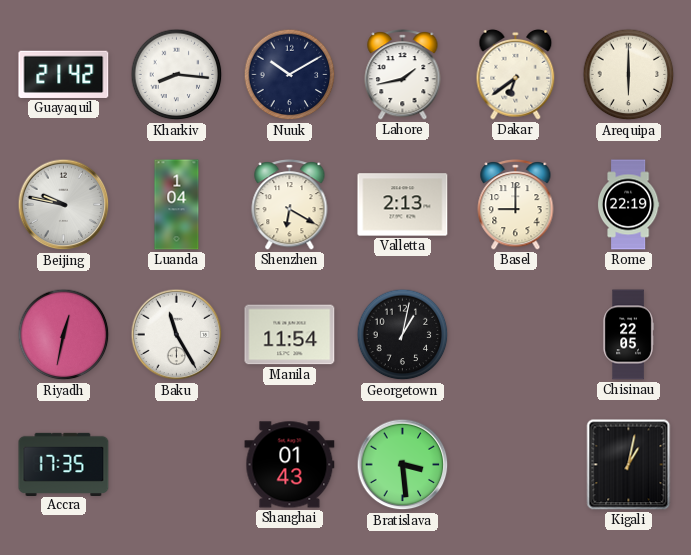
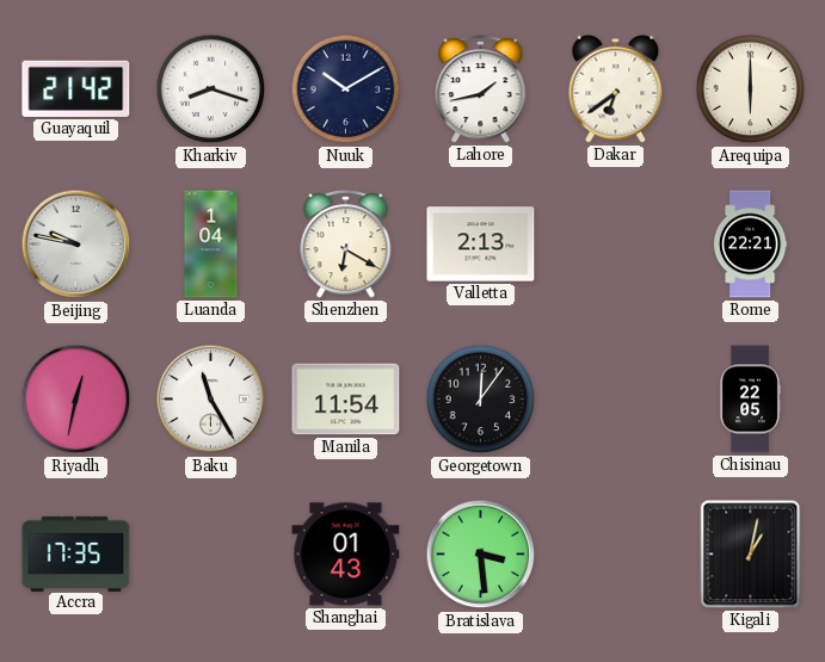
Kharkiv: 8:16 -> 8:18
Basel: 9:00 -> none
Rome: 22:19 -> 22:21
Georgetown: 1:02 -> 12:06
